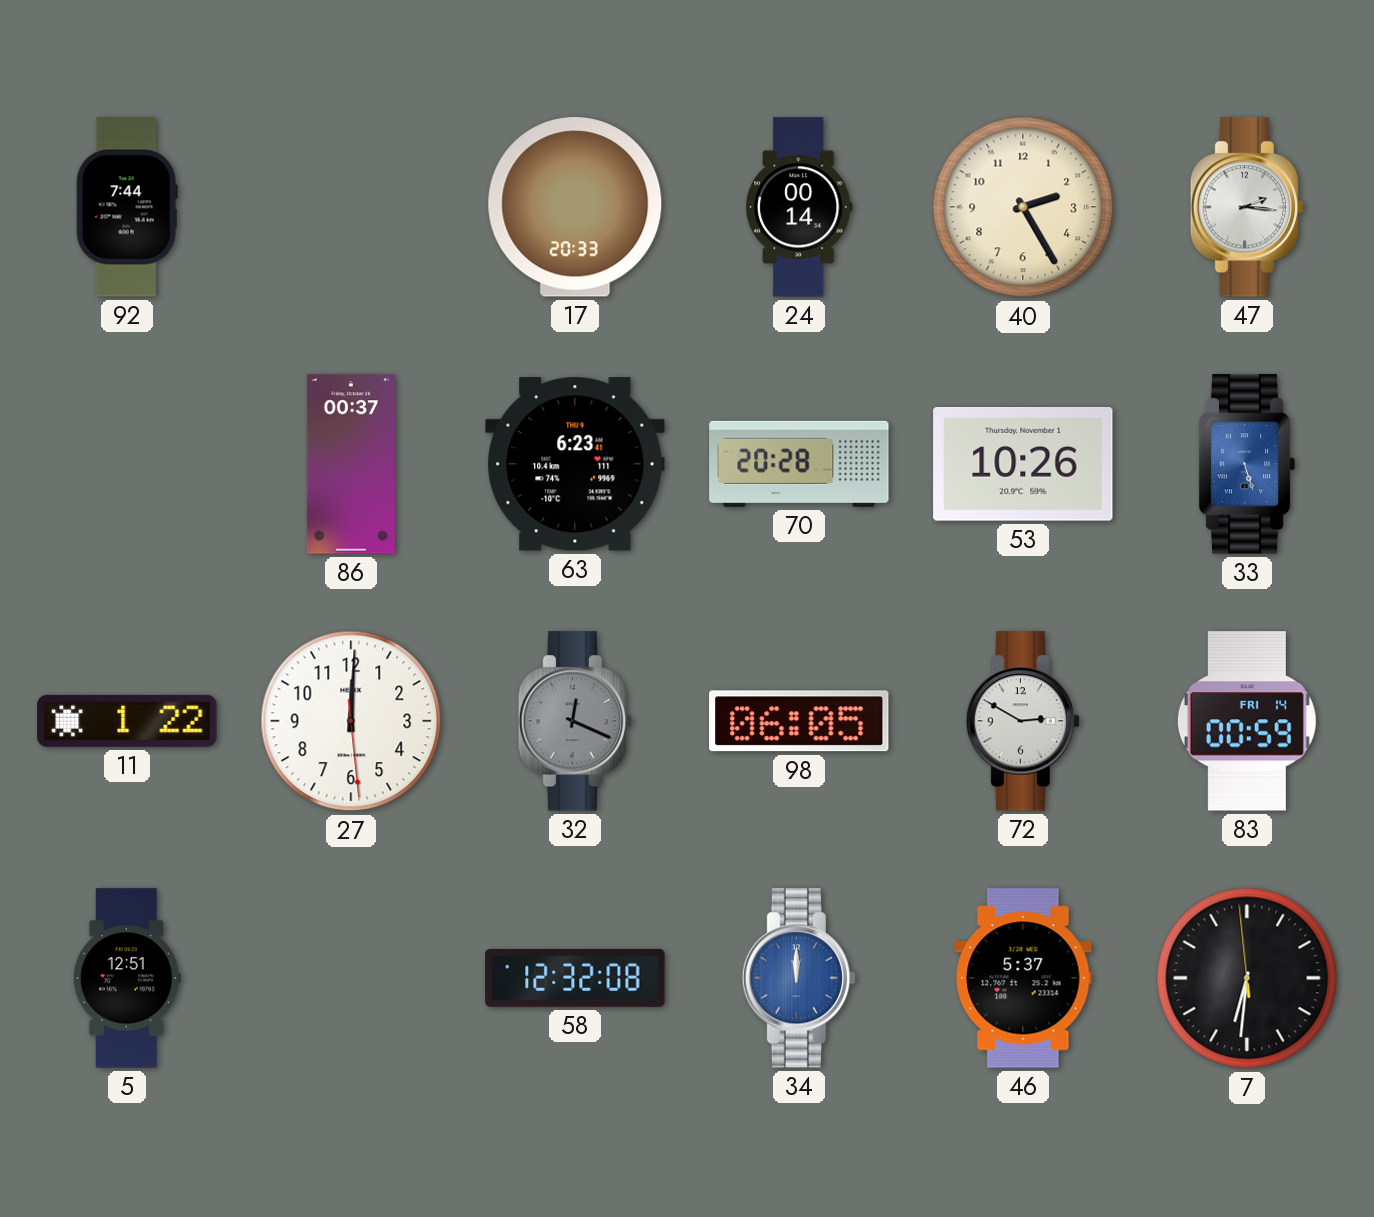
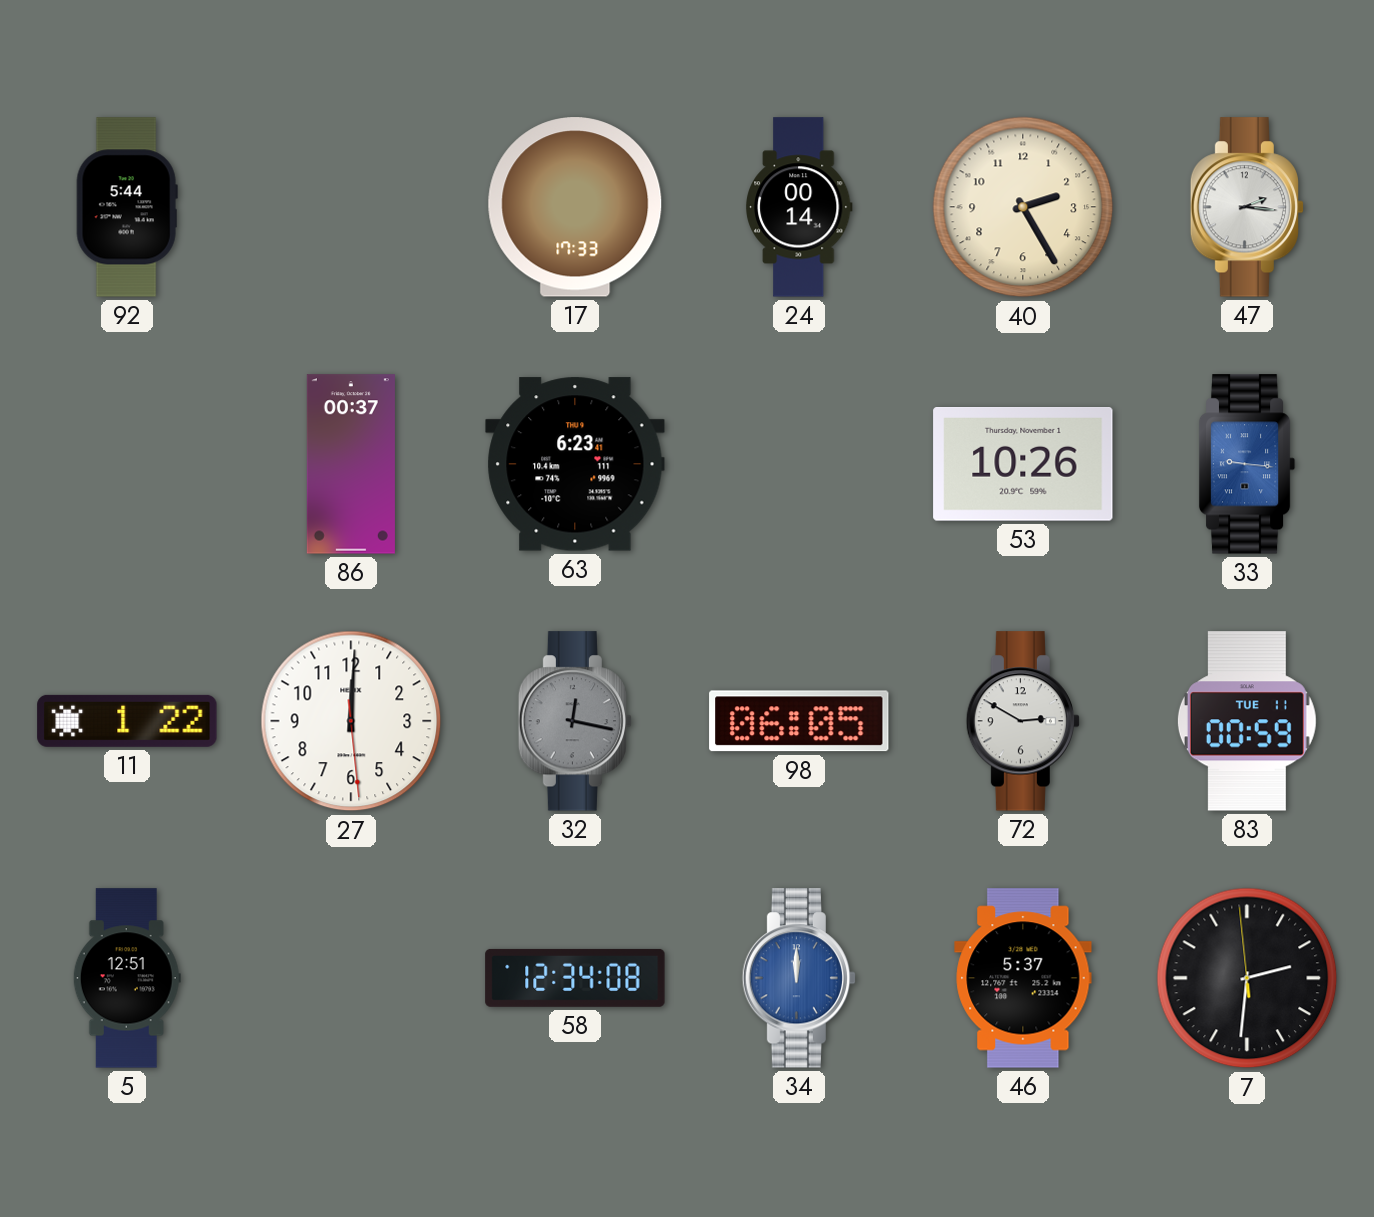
92: 7:44 -> 5:44
17: 20:33 -> 17:33
70: 20:28 -> none
33: 5:27 -> 9:16
32: 12:19 -> 12:17
83 date: FRI 14 -> TUE 11
58: 12:32 -> 12:34
7: 6:30 -> 2:30
